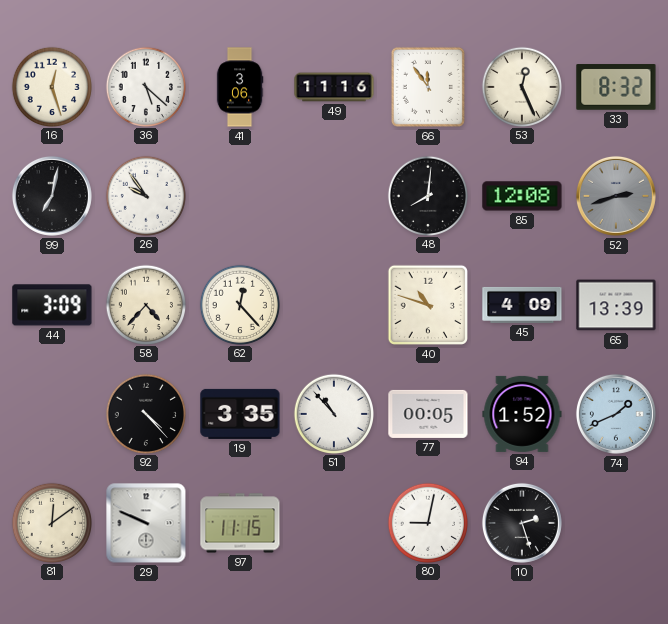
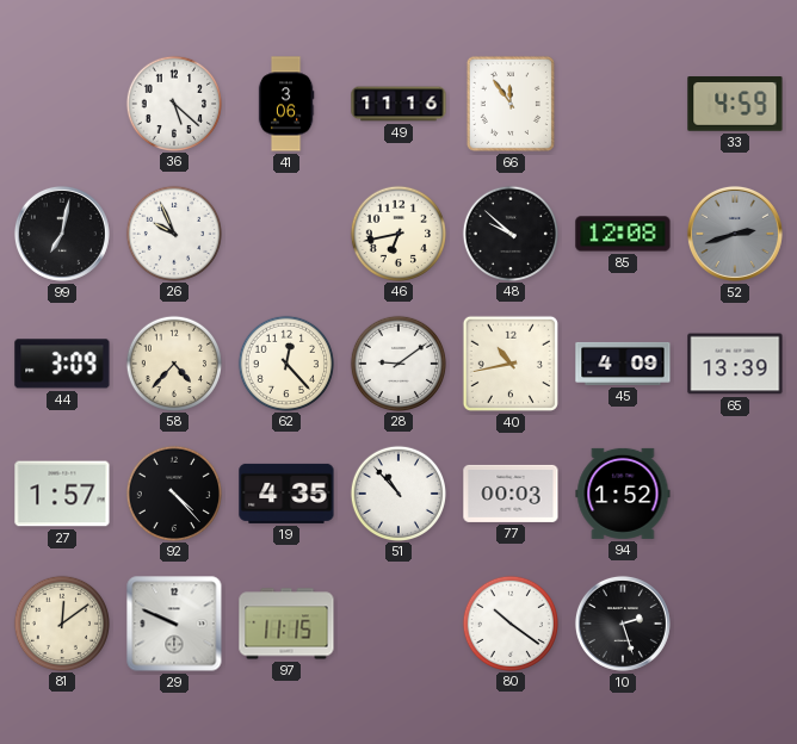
16: 12:27 -> none
53: 12:26 -> none
33: 8:32 -> 4:59
26: 9:54 -> 9:56
46: none -> 6:43
48: 8:01 -> 9:52
28: none -> 9:09
40: 10:48 -> 10:43
27: none -> 1:57
19: 3:35 -> 4:35
77: 00:05 -> 00:03
74: 1:41 -> none
80: 9:02 -> 10:21
